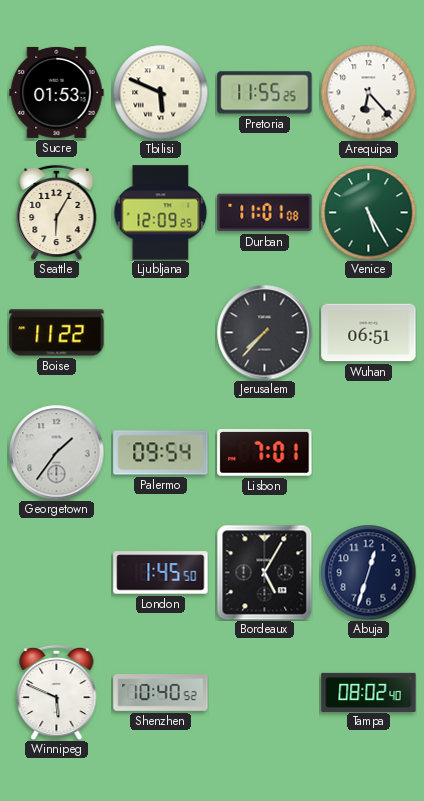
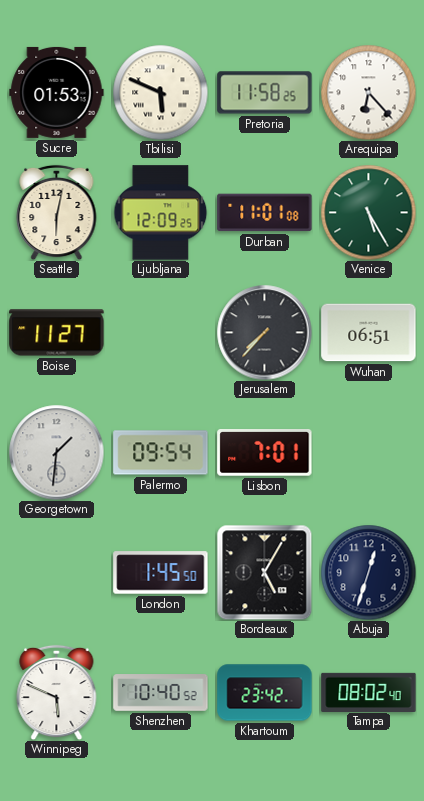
Pretoria: 11:55 -> 11:58
Seattle: 6:05 -> 6:02
Boise: 11:22 -> 11:27
Georgetown: 1:36 -> 1:31
Khartoum: none -> 23:42
